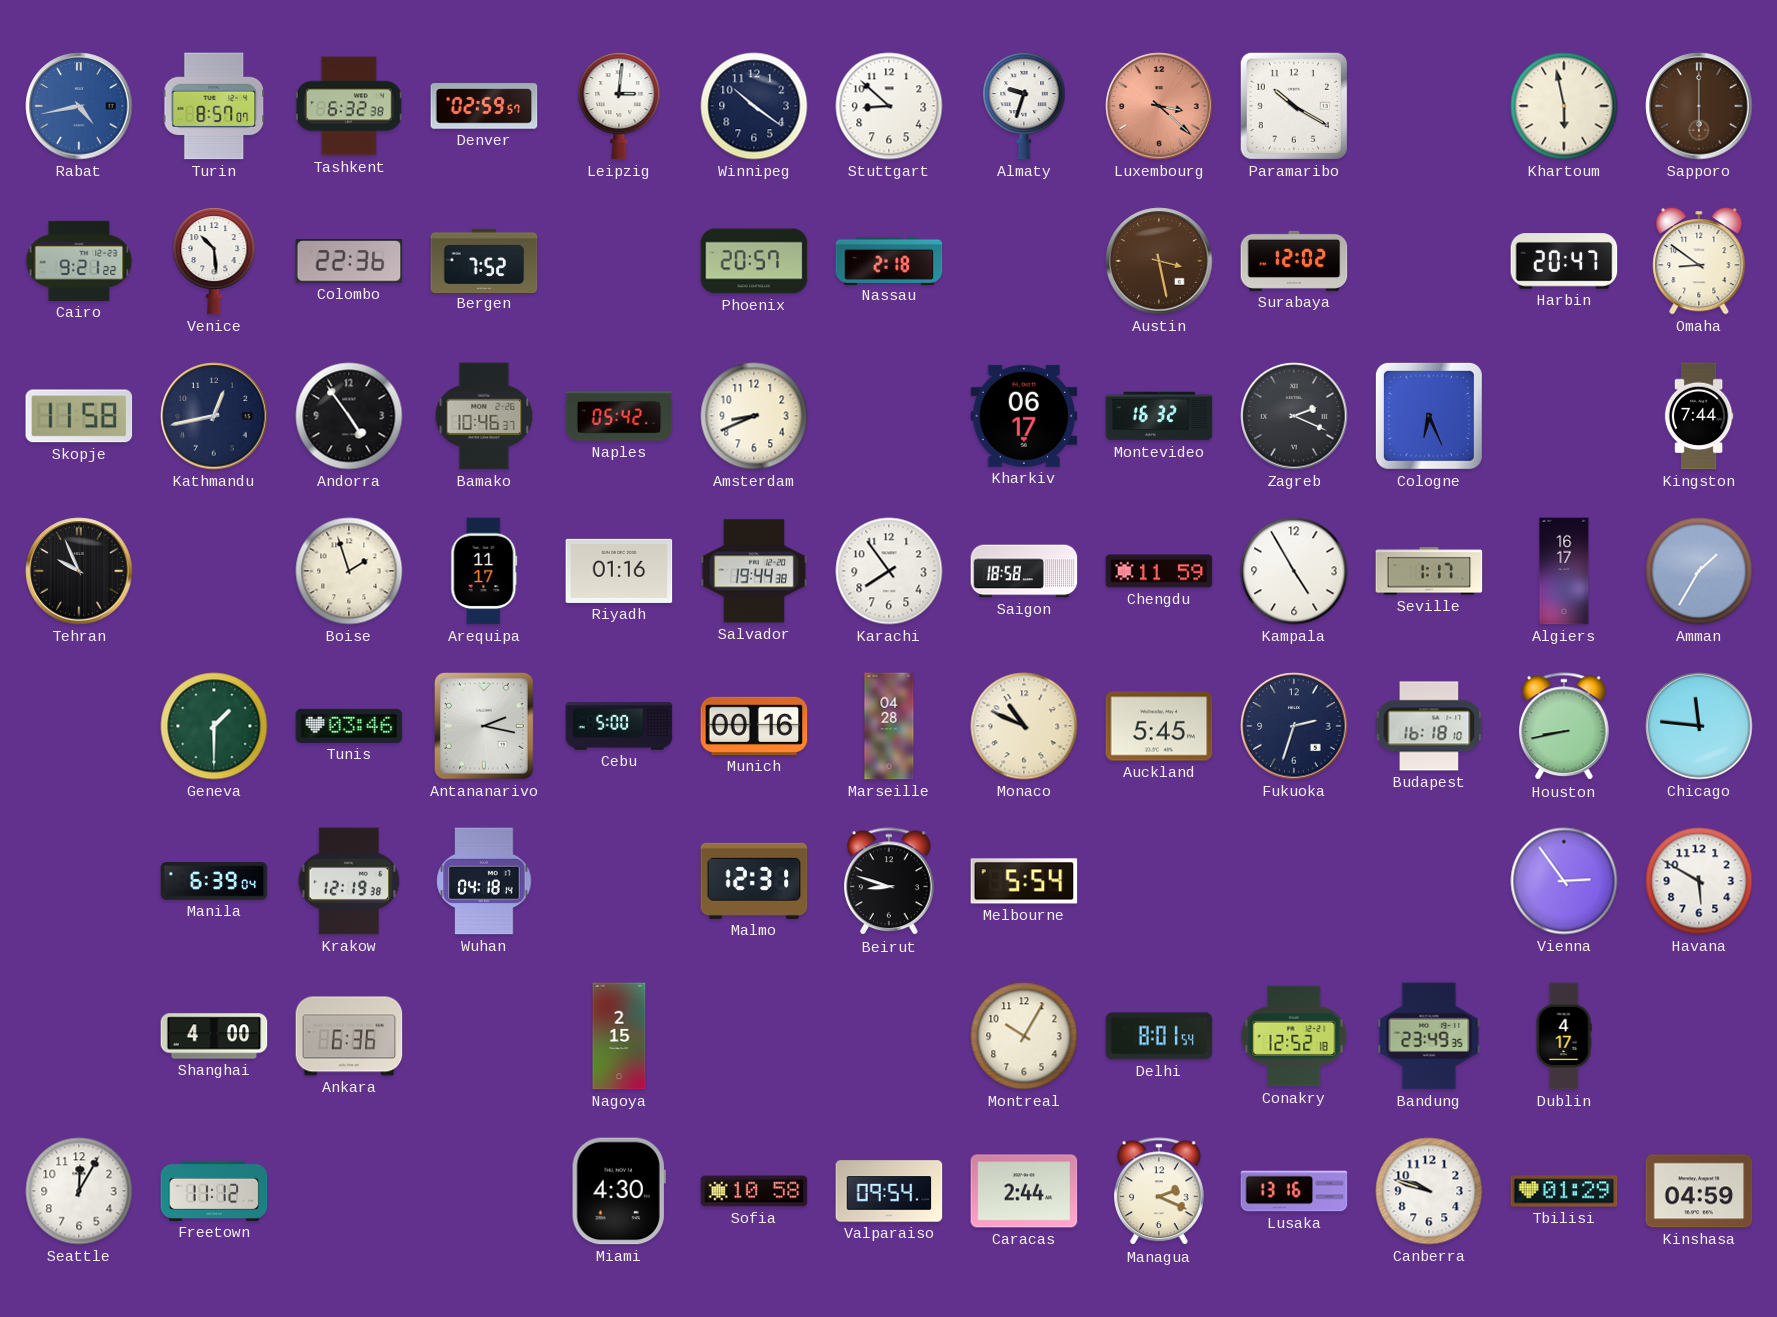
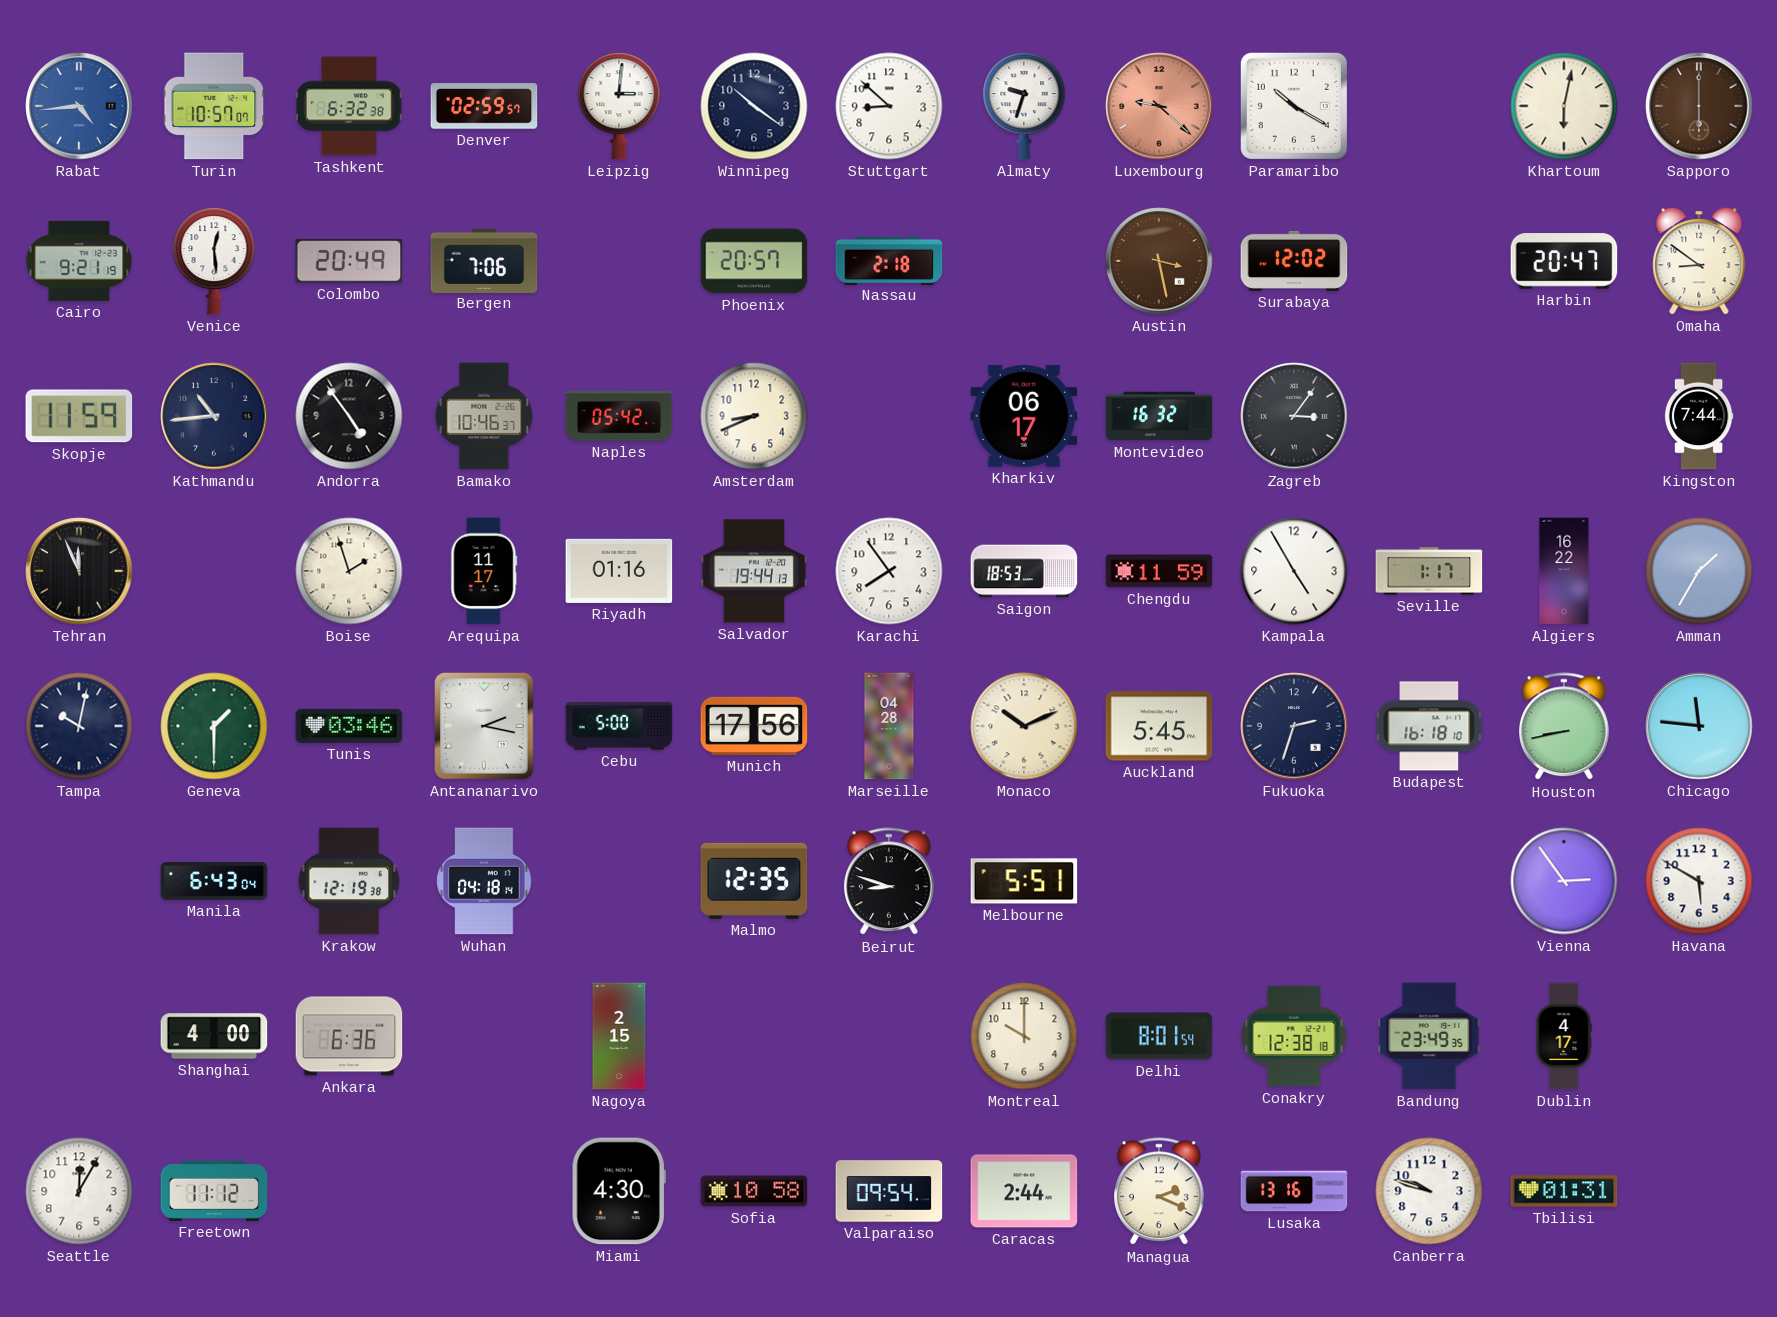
Rabat: 4:43 -> 4:44
Turin: 8:57 -> 10:57
Luxembourg: 3:22 -> 9:22
Khartoum: 5:58 -> 6:02
Cairo: 9:21:22 -> 9:21:19
Venice: 10:29 -> 12:29
Colombo: 22:36 -> 20:49
Bergen: 7:52 -> 7:06
Skopje: 11:58 -> 11:59
Kathmandu: 12:43 -> 10:44
Zagreb: 2:19 -> 3:06
Cologne: 6:26 -> none
Tehran: 9:56 -> 11:56
Salvador: 19:44:38 -> 19:44:13
Saigon: 18:58 -> 18:53
Algiers: 16:17 -> 16:22
Tampa: none -> 10:02
Munich: 00:16 -> 17:56
Monaco: 10:49 -> 10:11
Manila: 6:39 -> 6:43
Malmo: 12:31 -> 12:35
Melbourne: 5:54 -> 5:51
Montreal: 10:05 -> 10:00
Conakry: 12:52 -> 12:38
Tbilisi: 01:29 -> 01:31
Kinshasa: 04:59 -> none
